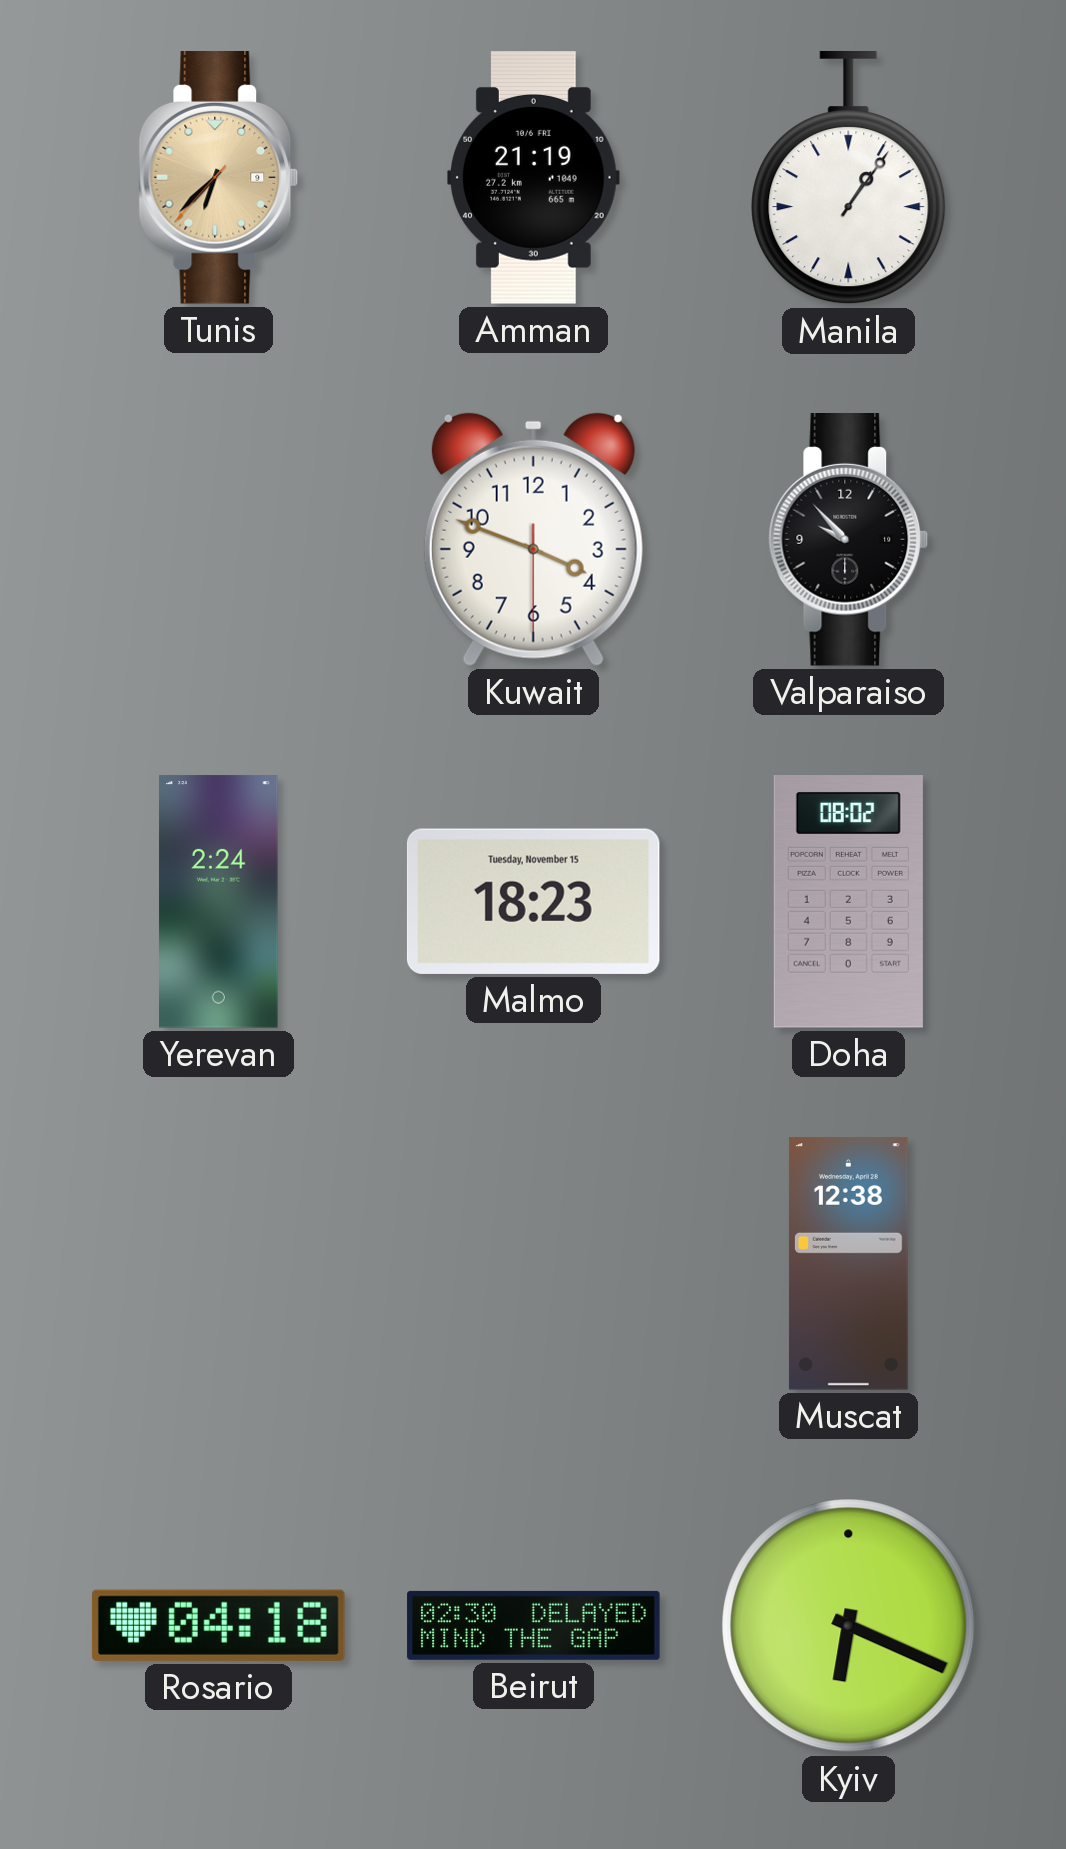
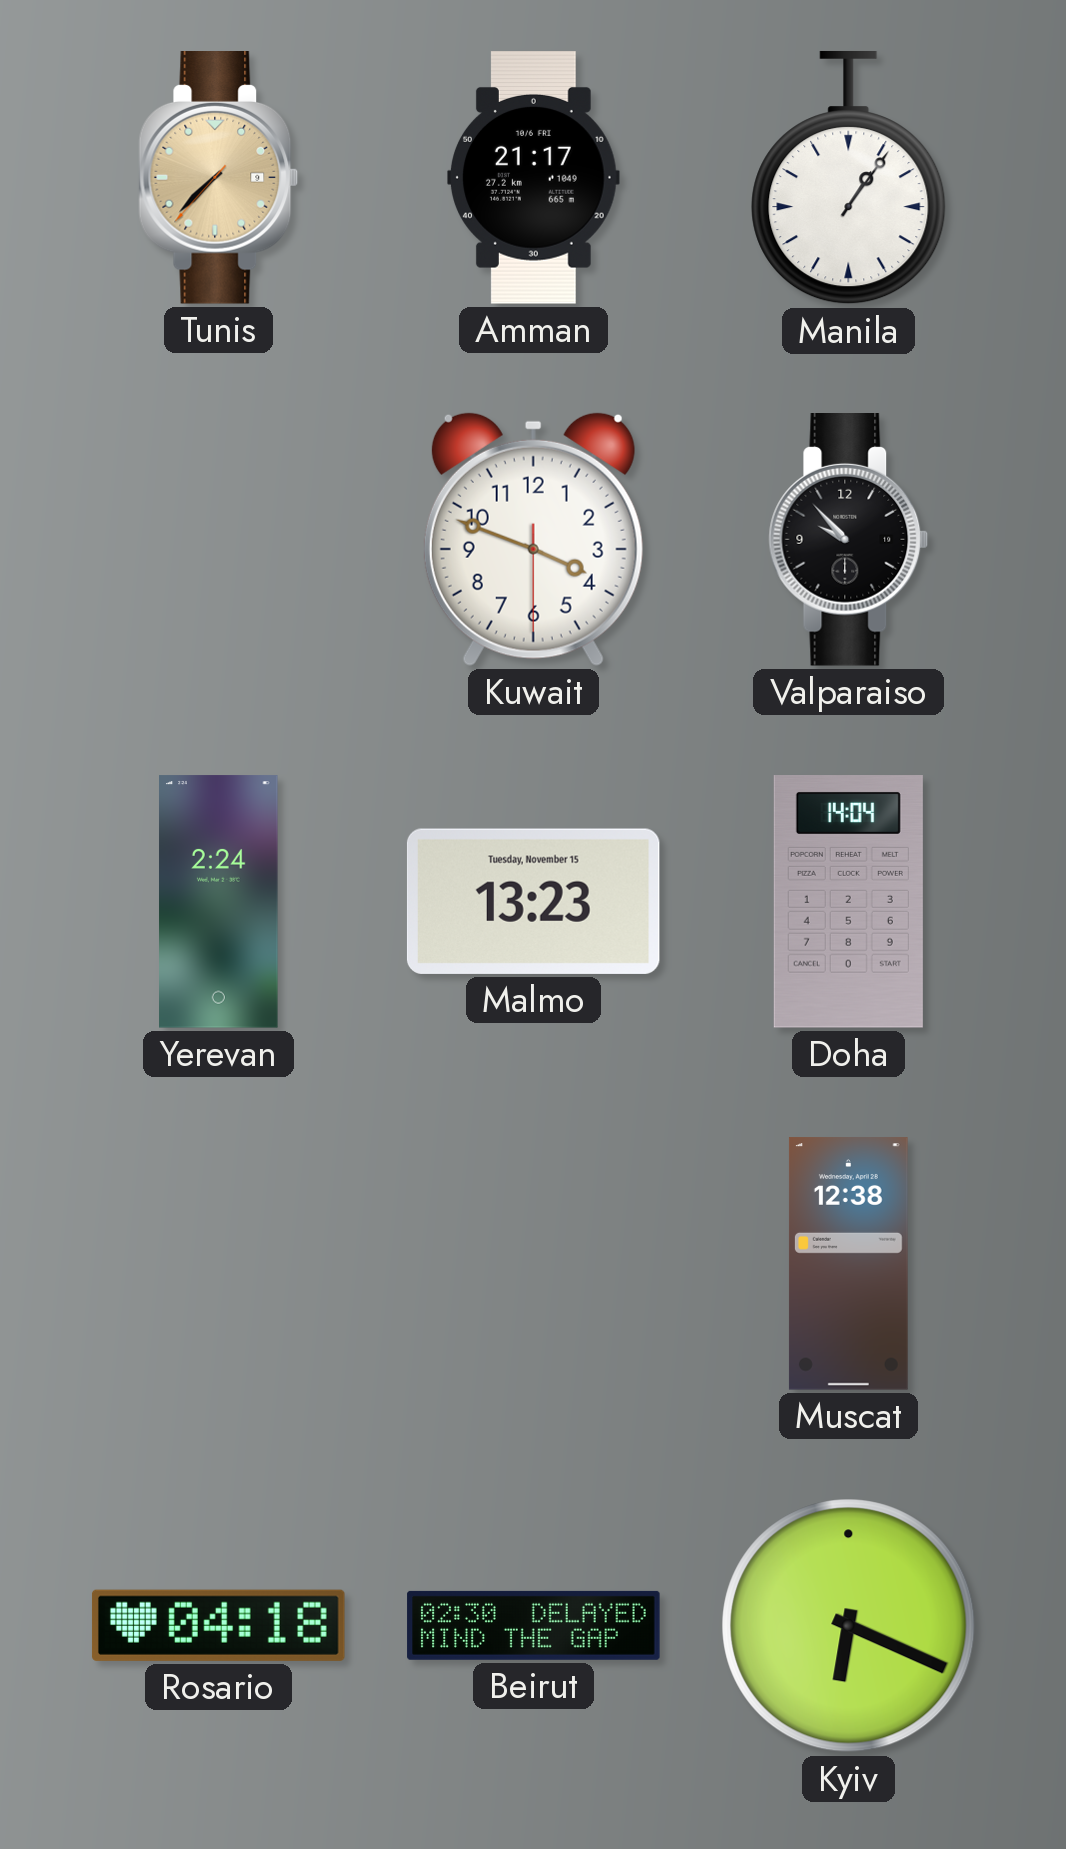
Tunis: 6:37 -> 7:37
Amman: 21:19 -> 21:17
Malmo: 18:23 -> 13:23
Doha: 08:02 -> 14:04
